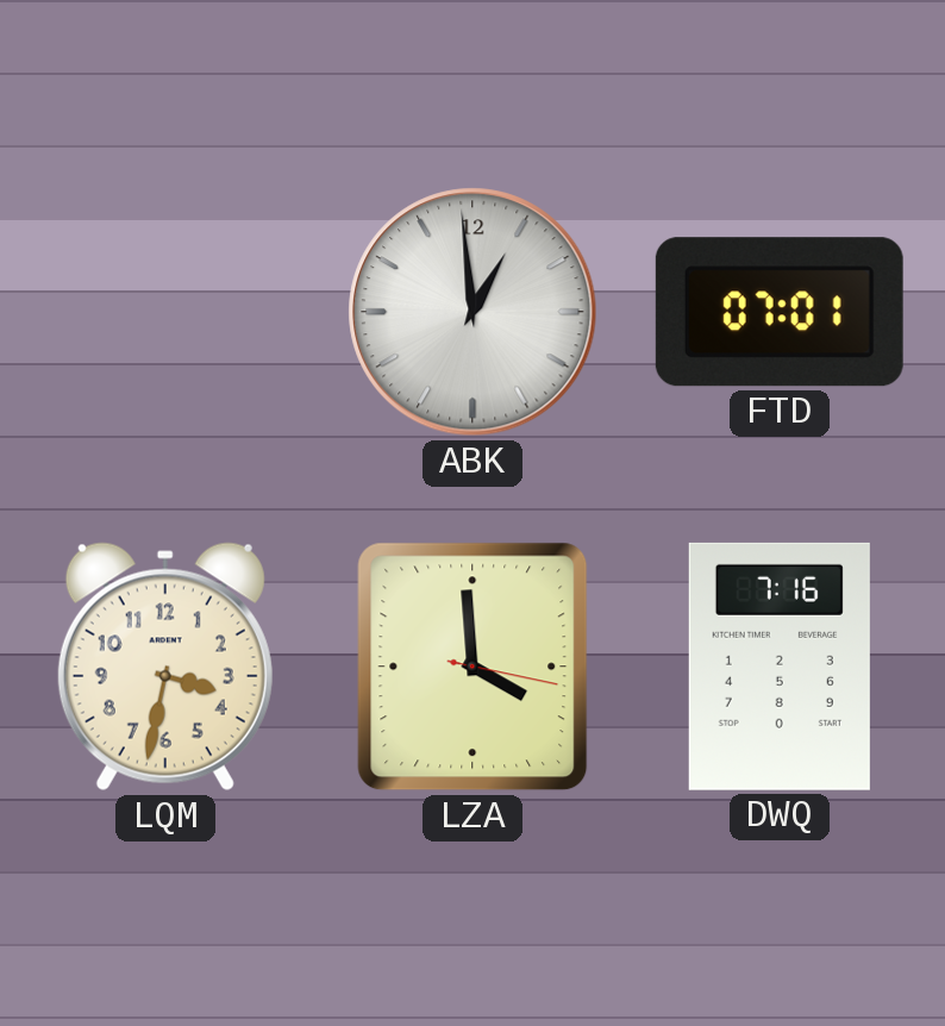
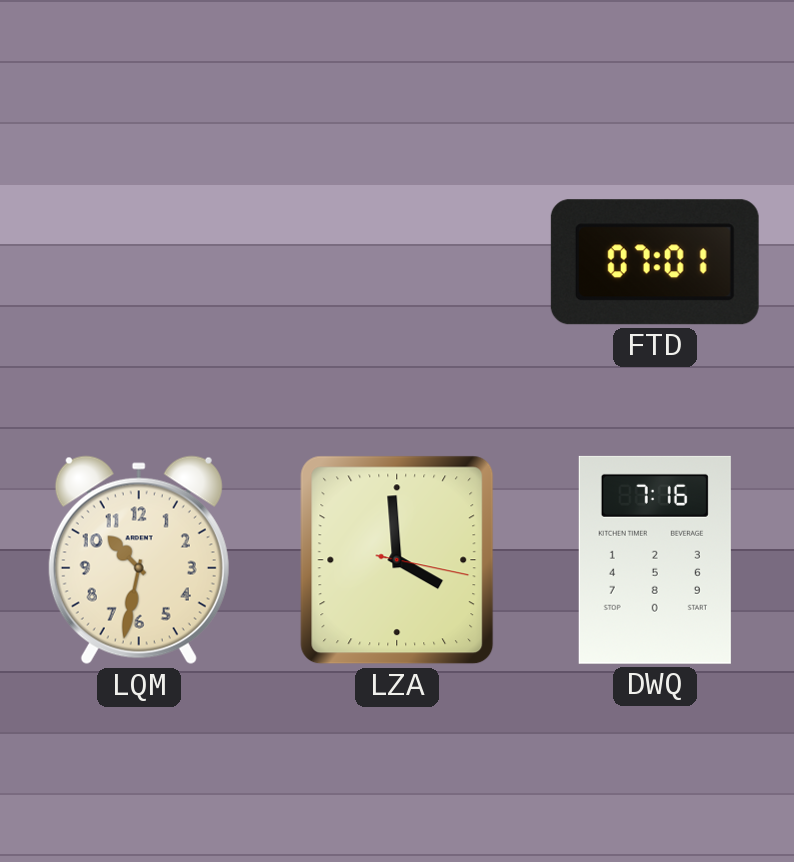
ABK: 12:59 -> none
LQM: 3:32 -> 10:32
